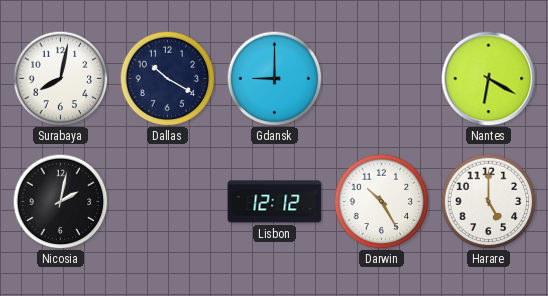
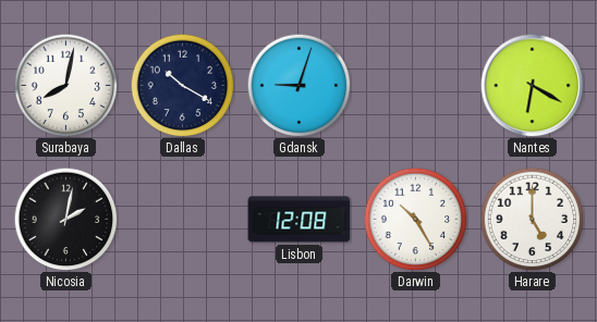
Gdansk: 9:00 -> 9:03
Lisbon: 12:12 -> 12:08
